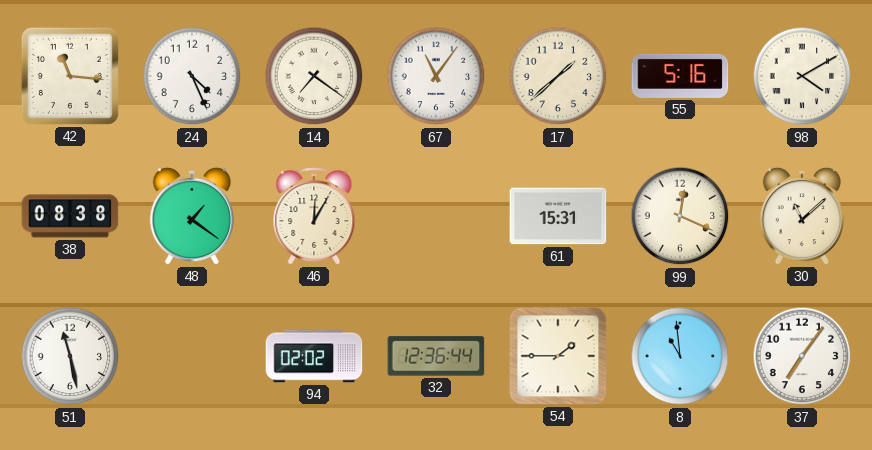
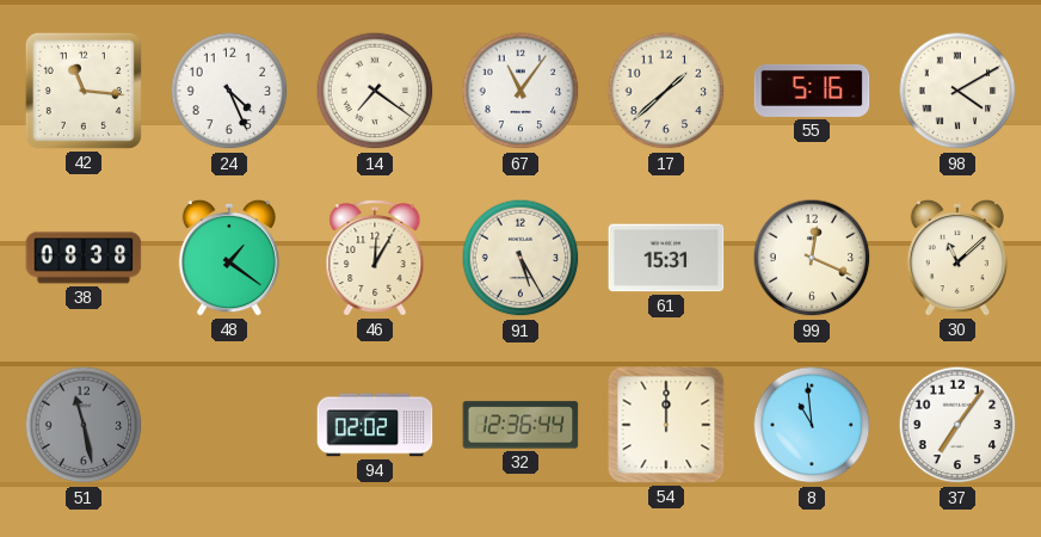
91: none -> 5:25
51 dial: white -> grey
54: 1:45 -> 12:00
